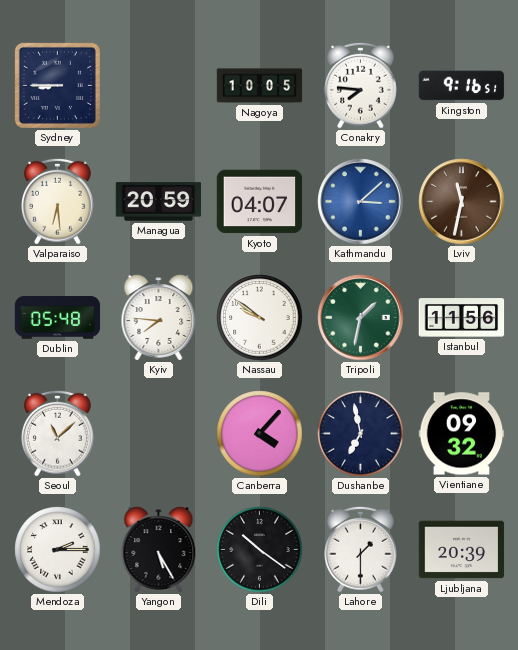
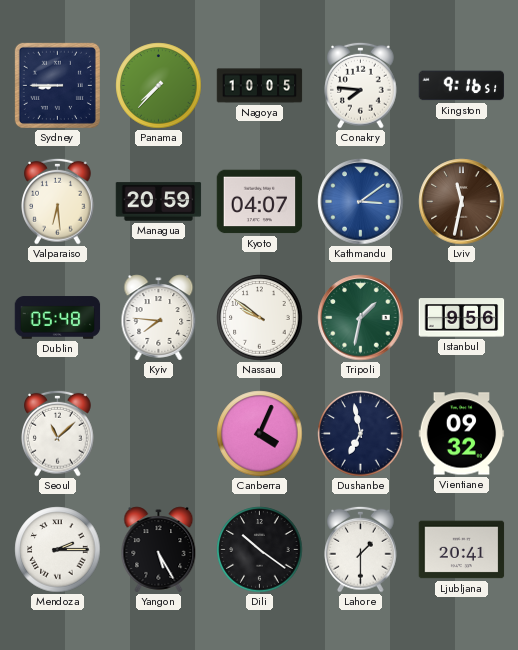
Panama: none -> 7:37
Kathmandu: 3:08 -> 3:09
Istanbul: 11:56 -> 9:56
Canberra: 4:07 -> 4:04
Ljubljana: 20:39 -> 20:41
